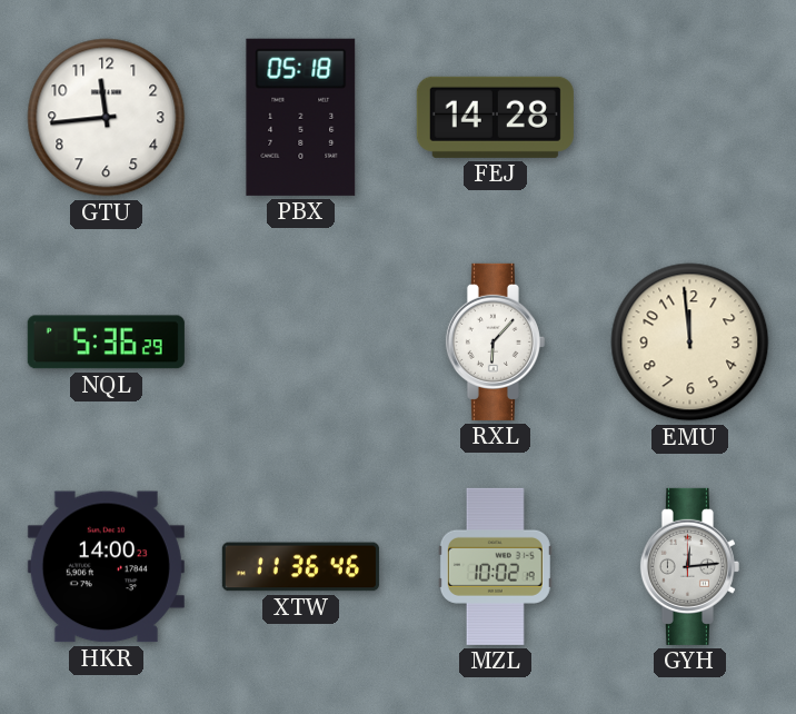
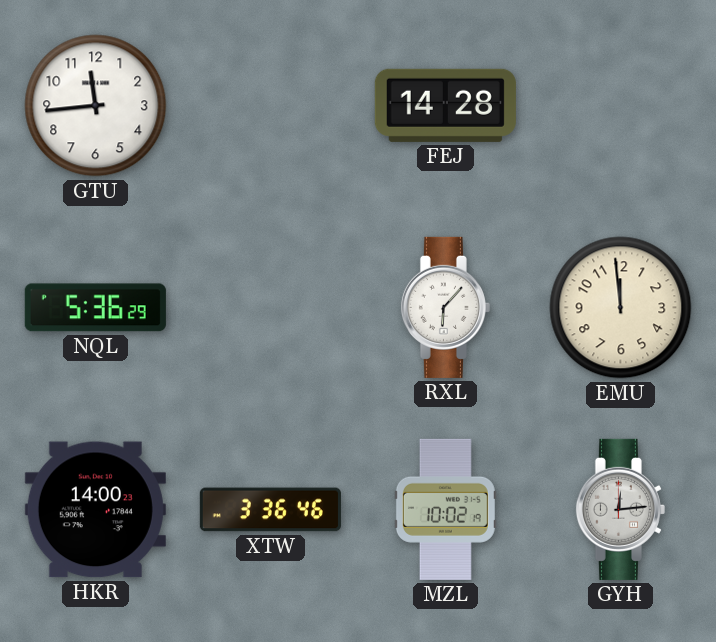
PBX: 05:18 -> none
XTW: 11:36 -> 3:36
